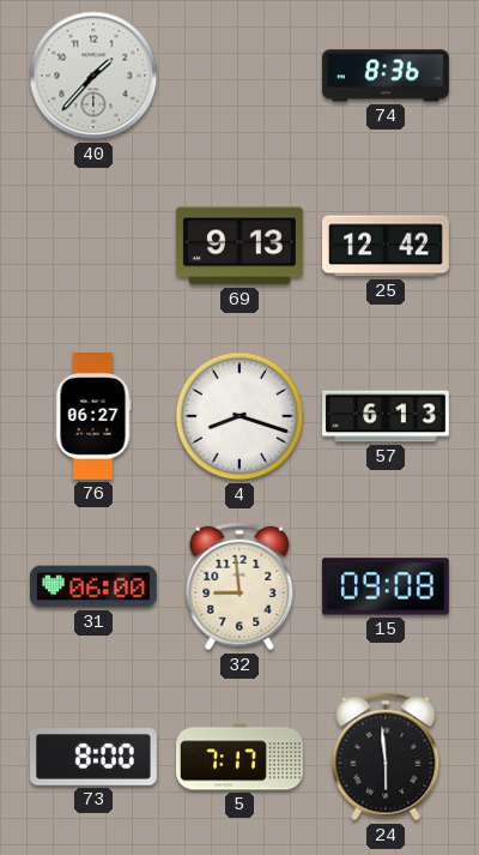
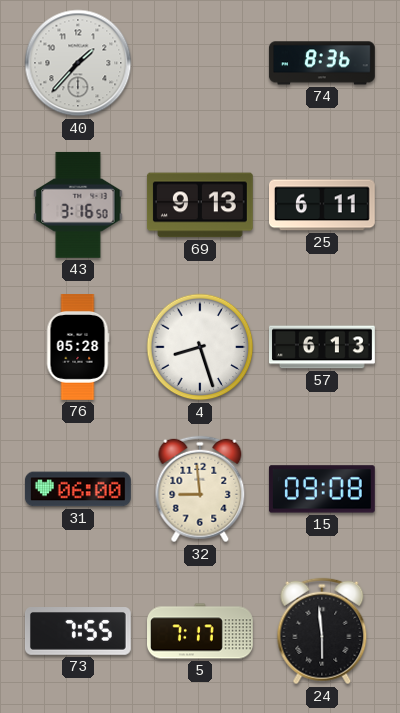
43: none -> 3:16
25: 12:42 -> 6:11
76: 06:27 -> 05:28
4: 8:18 -> 8:27
73: 8:00 -> 7:55
